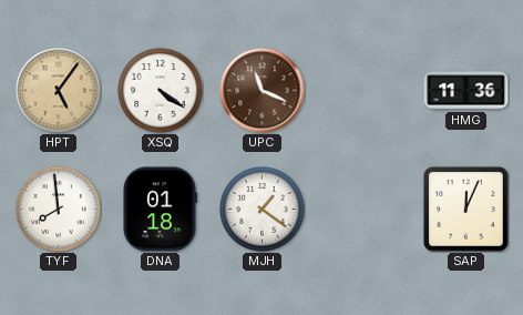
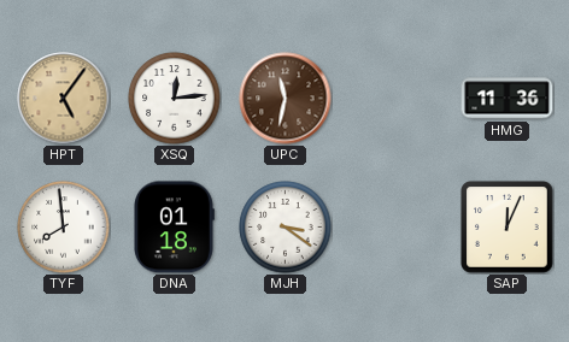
XSQ: 4:21 -> 12:14
UPC: 11:19 -> 11:32
MJH: 1:21 -> 3:21
